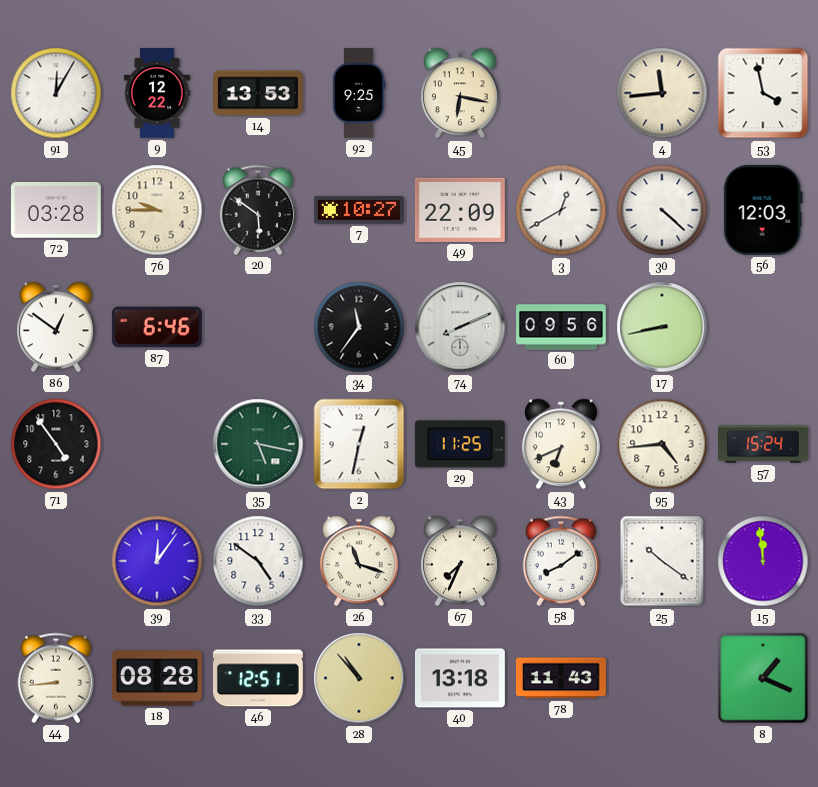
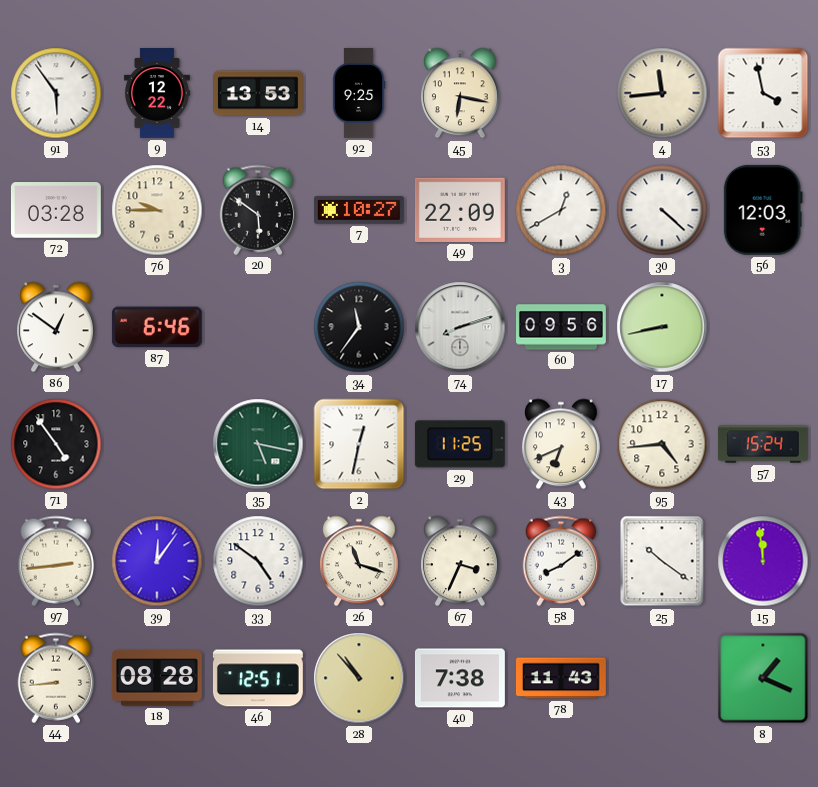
91: 12:05 -> 5:54
74: 8:11 -> 8:12
97: none -> 2:44
67: 7:34 -> 3:34
40: 13:18 -> 7:38
